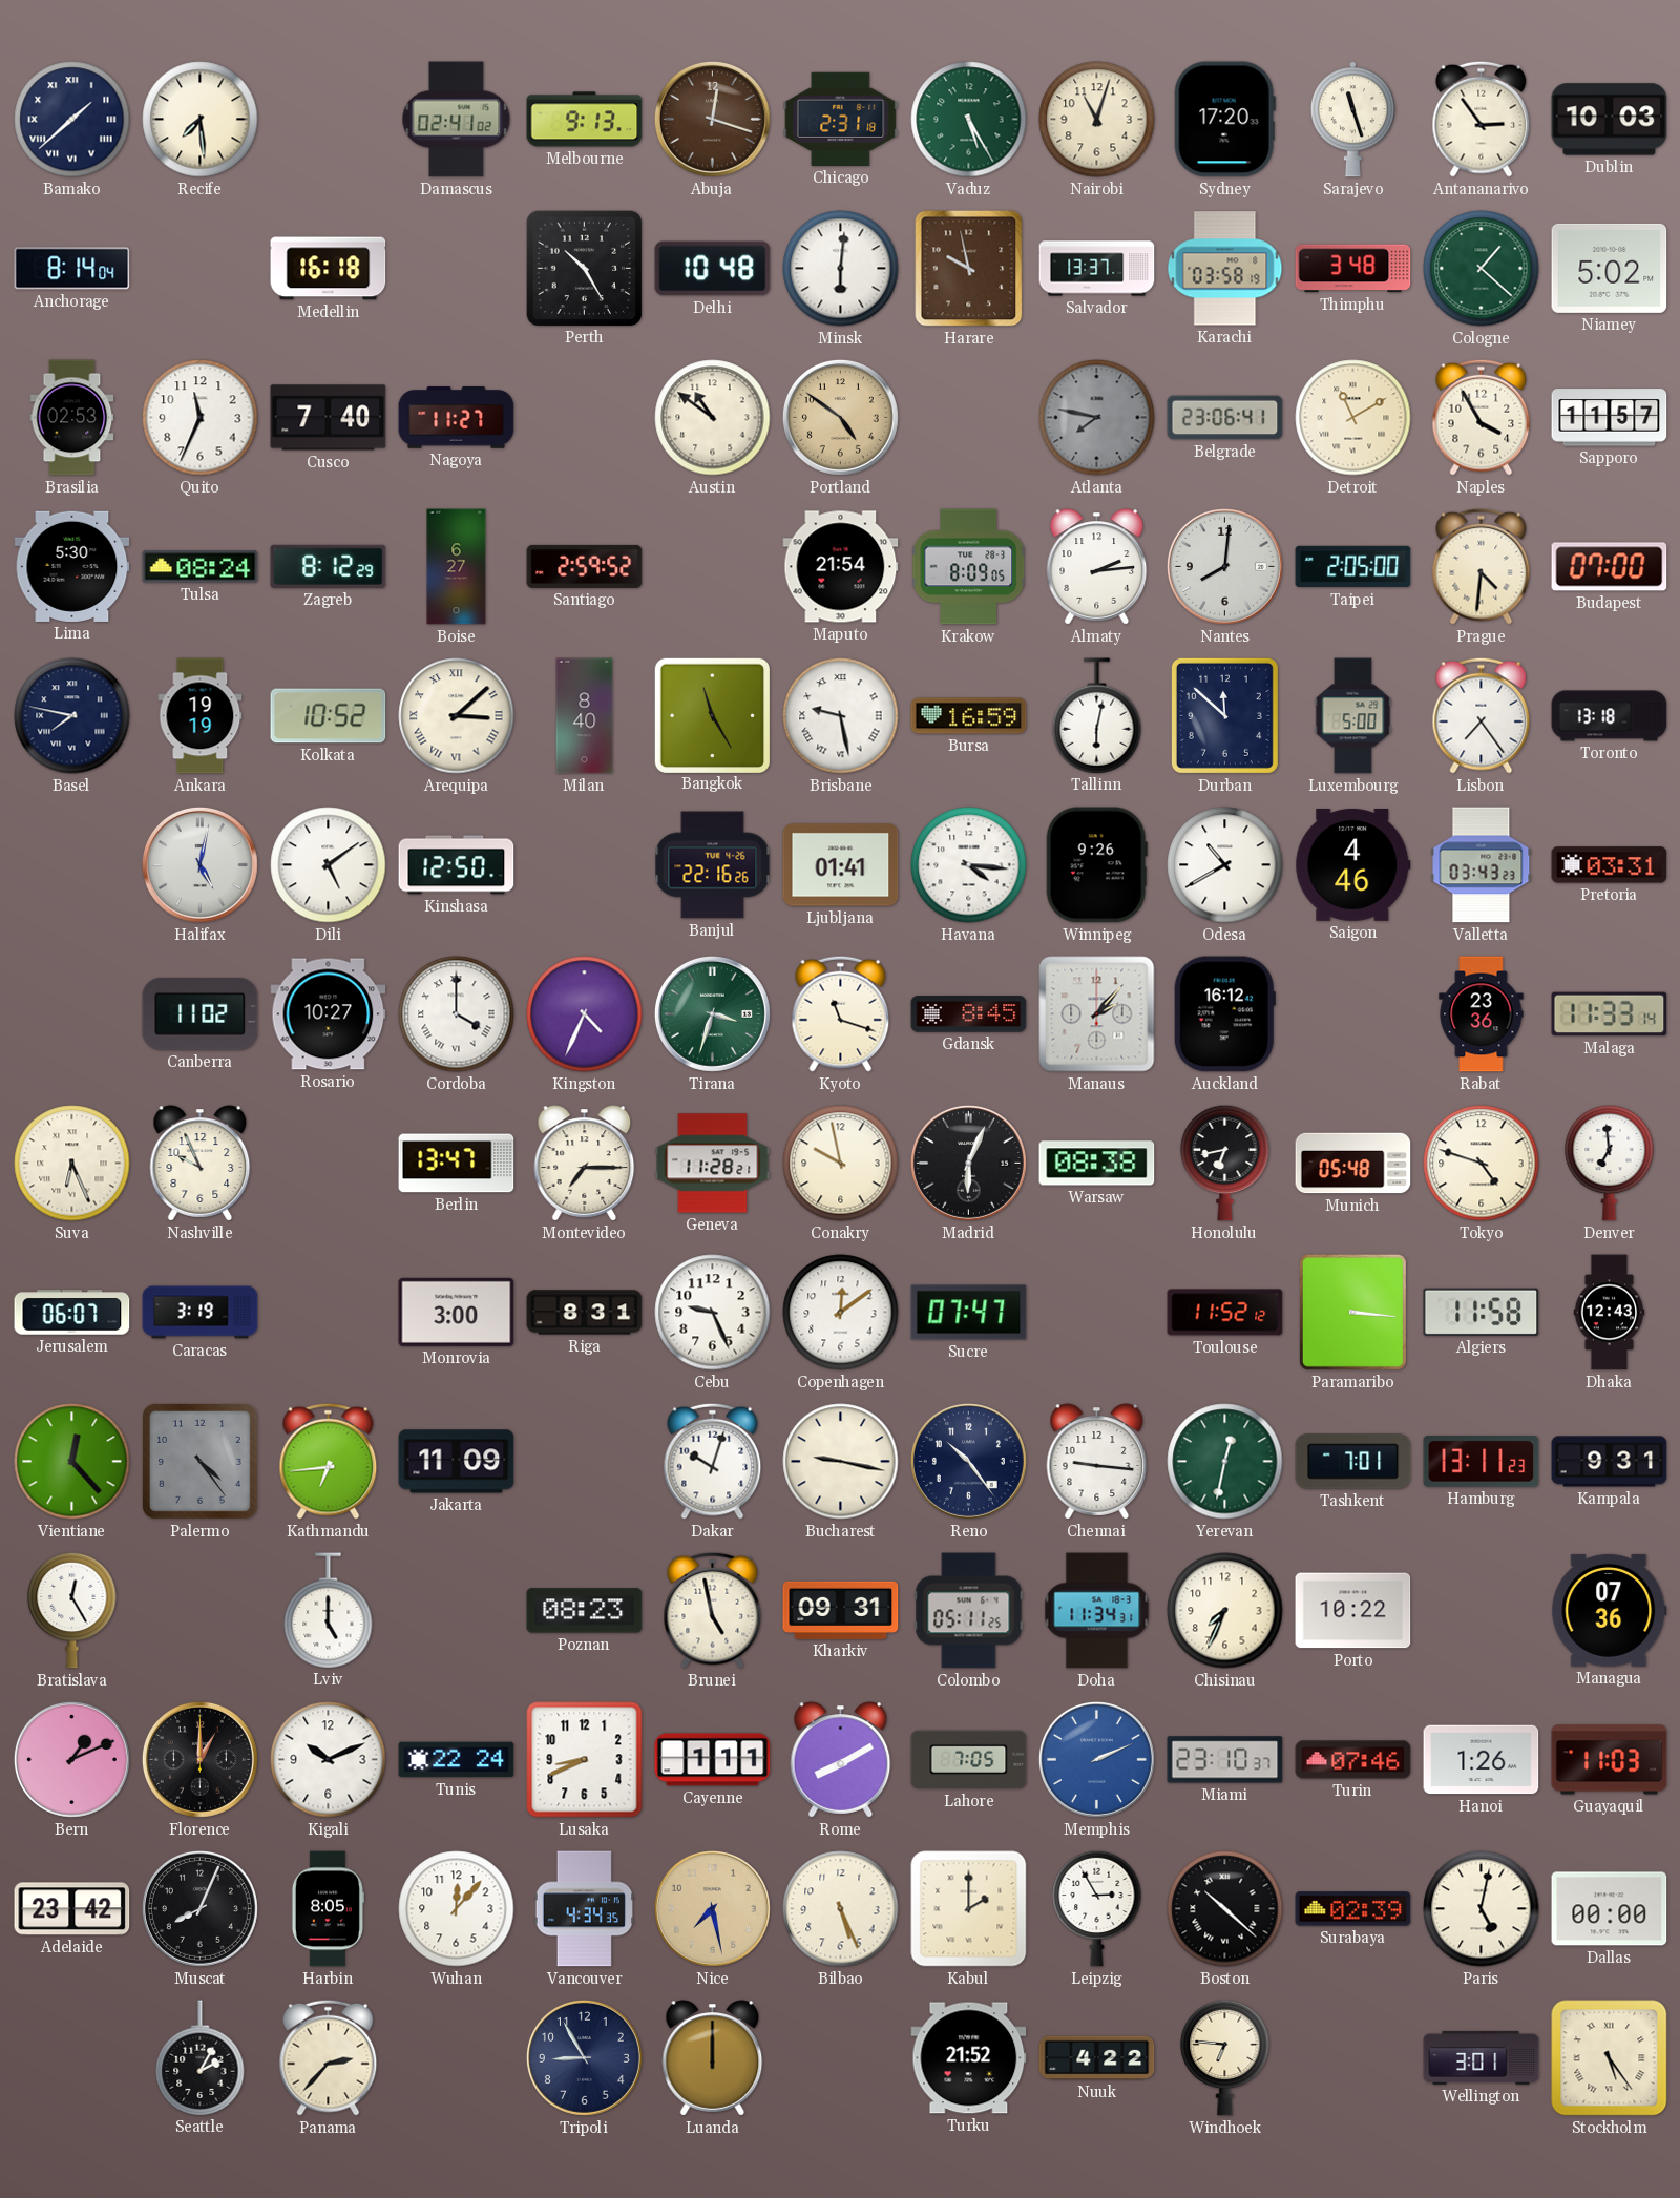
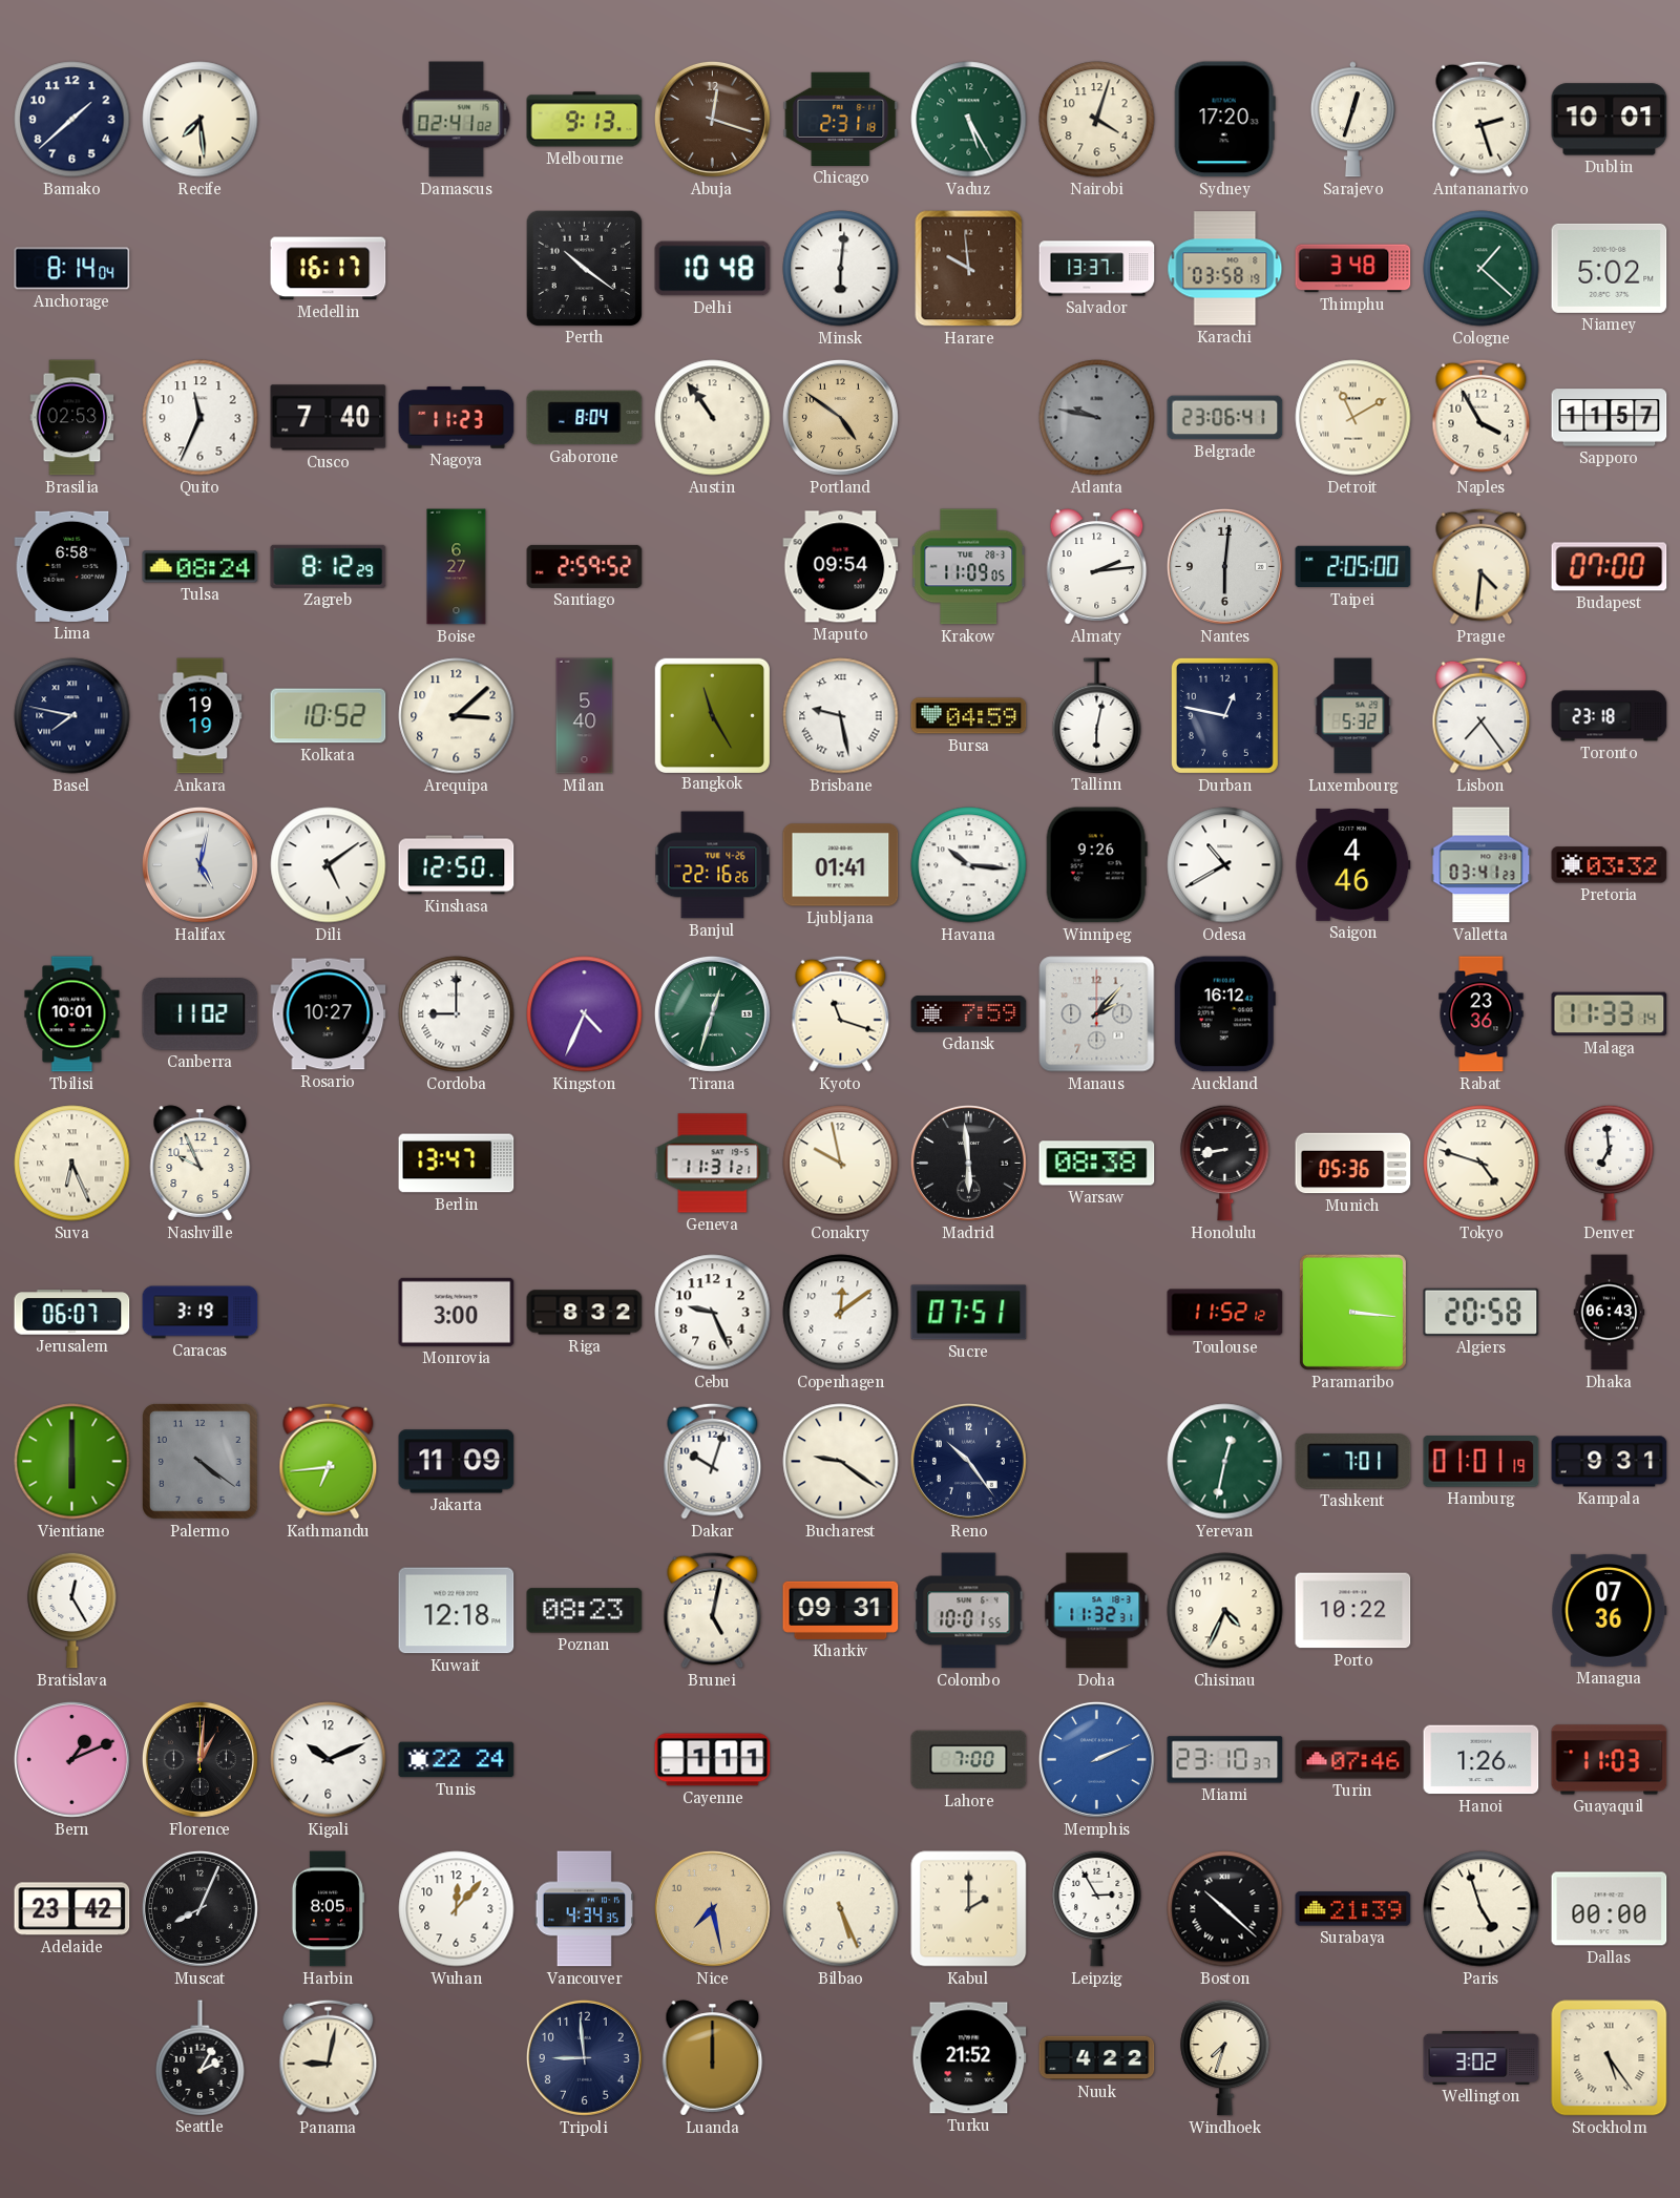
Bamako numerals: Roman -> Arabic
Nairobi: 11:03 -> 4:03
Sarajevo: 11:27 -> 12:33
Antananarivo: 2:54 -> 2:27
Dublin: 10:03 -> 10:01
Medellin: 16:18 -> 16:17
Perth: 10:25 -> 10:21
Harare: 9:58 -> 9:59
Nagoya: 11:27 -> 11:23
Gaborone: none -> 8:04
Austin: 10:51 -> 10:54
Atlanta: 7:47 -> 9:47
Lima: 5:30 -> 6:58
Maputo: 21:54 -> 09:54
Krakow: 8:09 -> 11:09
Nantes: 8:01 -> 6:01
Arequipa numerals: Roman -> Arabic
Milan: 8:40 -> 5:40
Bursa: 16:59 -> 04:59
Durban: 11:52 -> 12:47
Luxembourg: 5:00 -> 5:32
Toronto: 13:18 -> 23:18
Havana: 4:16 -> 10:16
Valletta: 03:43 -> 03:41
Pretoria: 03:31 -> 03:32
Tbilisi: none -> 10:01
Cordoba: 4:00 -> 9:00
Tirana: 3:33 -> 12:33
Gdansk: 8:45 -> 7:59
Montevideo: 7:15 -> none
Geneva: 11:28 -> 11:31
Madrid: 6:04 -> 5:59
Honolulu: 6:43 -> 8:43
Munich: 05:48 -> 05:36
Riga: 8:31 -> 8:32
Sucre: 07:47 -> 07:51
Algiers: 11:58 -> 20:58
Dhaka: 12:43 -> 06:43
Vientiane: 12:23 -> 6:00
Palermo: 4:24 -> 4:21
Bucharest: 9:17 -> 9:21
Chennai: 9:16 -> none
Hamburg: 13:11 -> 01:01
Lviv: 5:00 -> none
Kuwait: none -> 12:18
Brunei: 4:58 -> 5:02
Colombo: 05:11 -> 10:01
Doha: 11:34 -> 11:32
Chisinau: 7:34 -> 4:34
Florence: 1:00 -> 1:01
Lusaka: 8:41 -> none
Rome: 8:10 -> none
Lahore: 7:05 -> 7:00
Surabaya: 02:39 -> 21:39
Paris: 5:02 -> 4:57
Panama: 2:37 -> 9:02
Tripoli: 8:55 -> 8:59
Windhoek: 6:46 -> 7:33
Wellington: 3:01 -> 3:02
